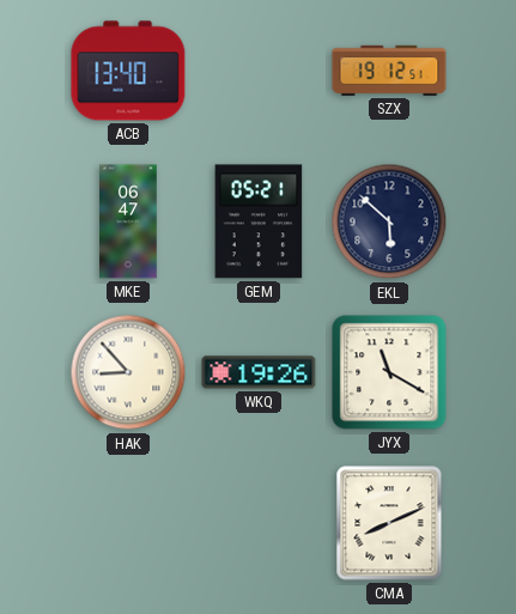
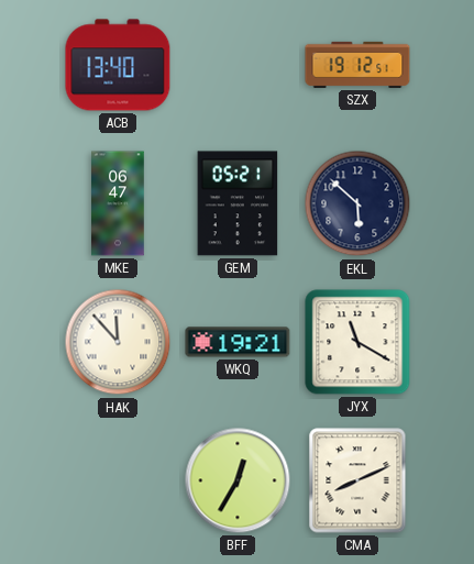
HAK: 8:53 -> 11:53
WKQ: 19:26 -> 19:21
BFF: none -> 12:35
